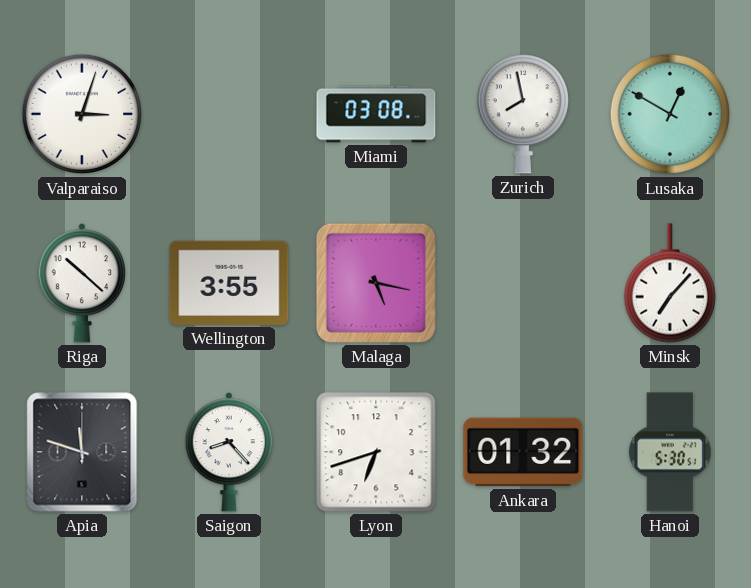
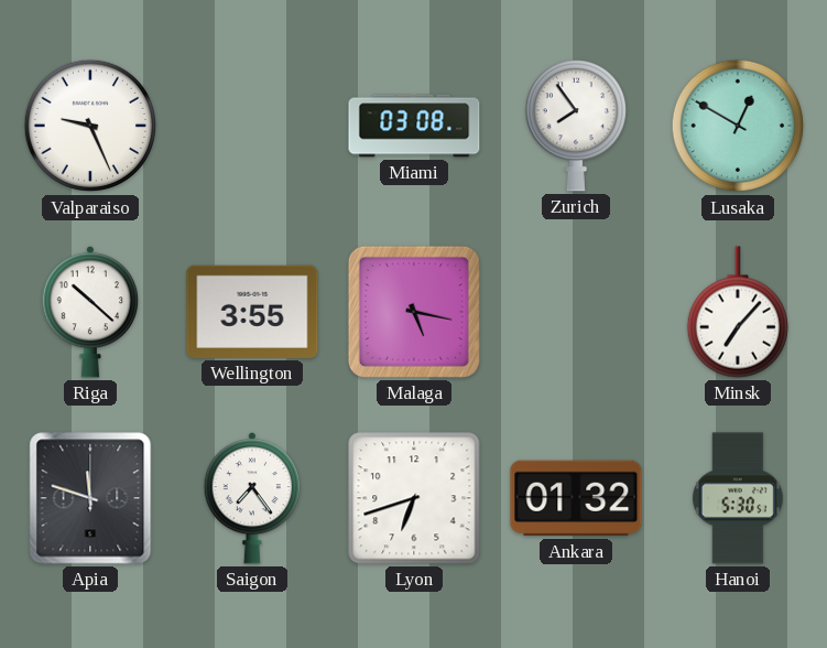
Valparaiso: 3:03 -> 9:26
Zurich: 7:58 -> 7:54
Saigon: 8:23 -> 7:24
